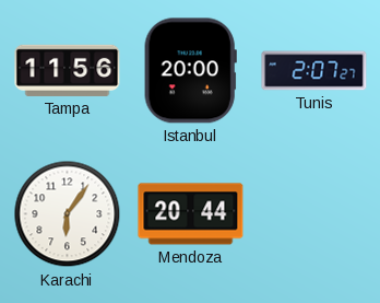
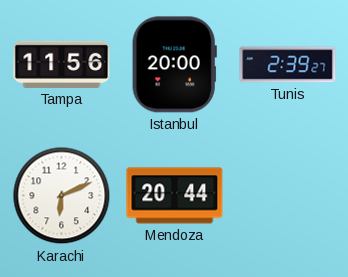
Tunis: 2:07 -> 2:39
Karachi: 6:06 -> 6:11
